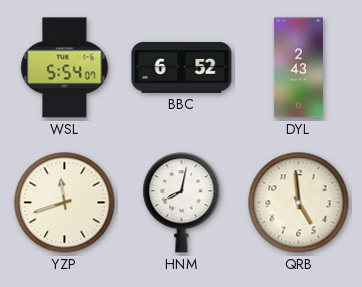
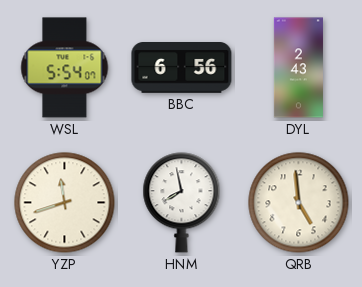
BBC: 6:52 -> 6:56
HNM: 8:02 -> 7:58
